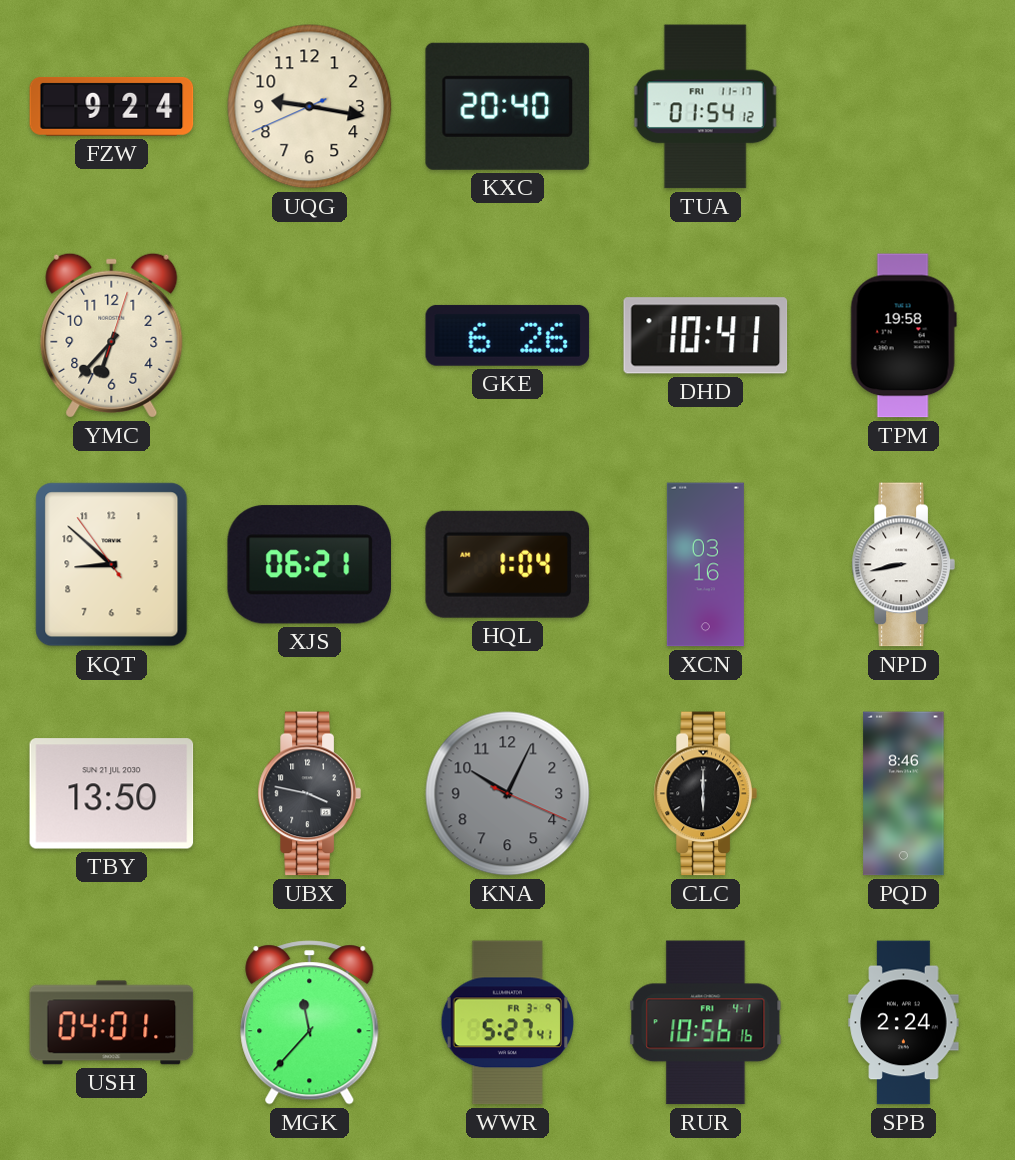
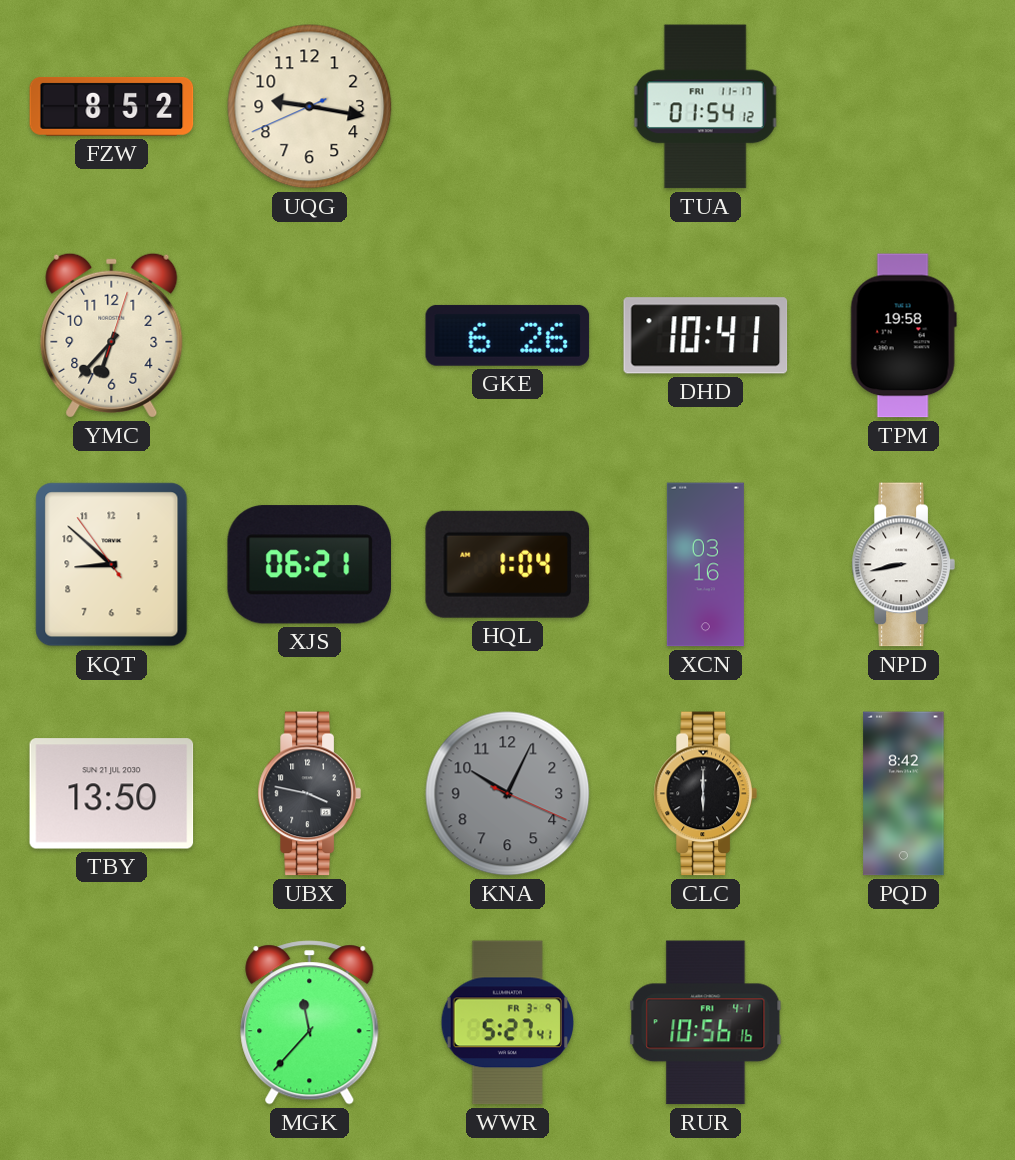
FZW: 9:24 -> 8:52
KXC: 20:40 -> none
PQD: 8:46 -> 8:42
USH: 04:01 -> none
SPB: 2:24 -> none
